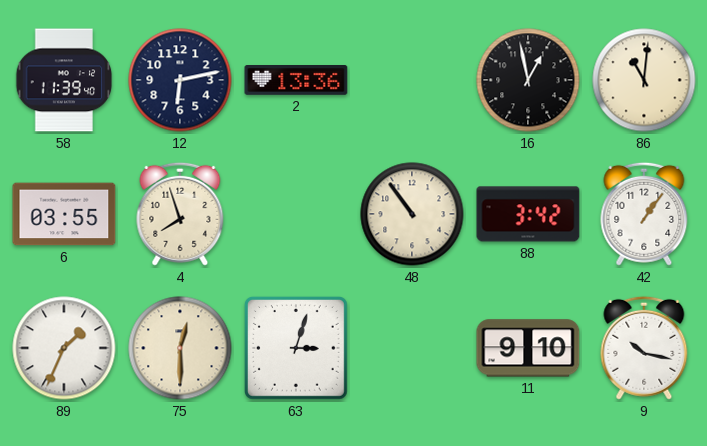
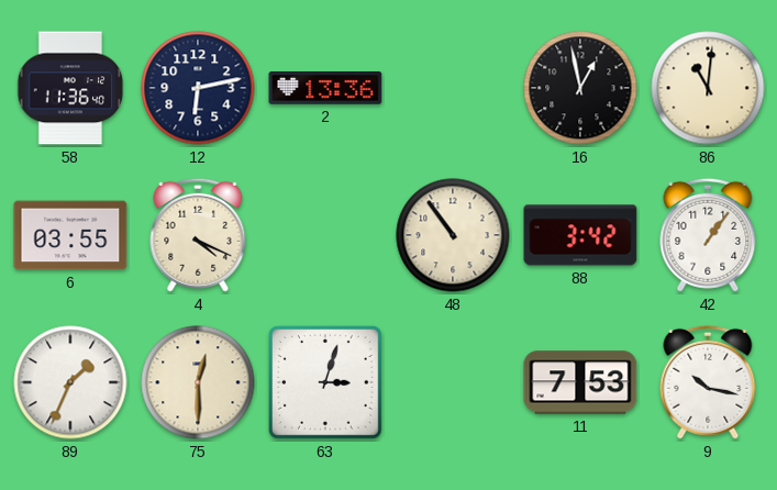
58: 11:39 -> 11:36
4: 7:57 -> 4:19
11: 9:10 -> 7:53
